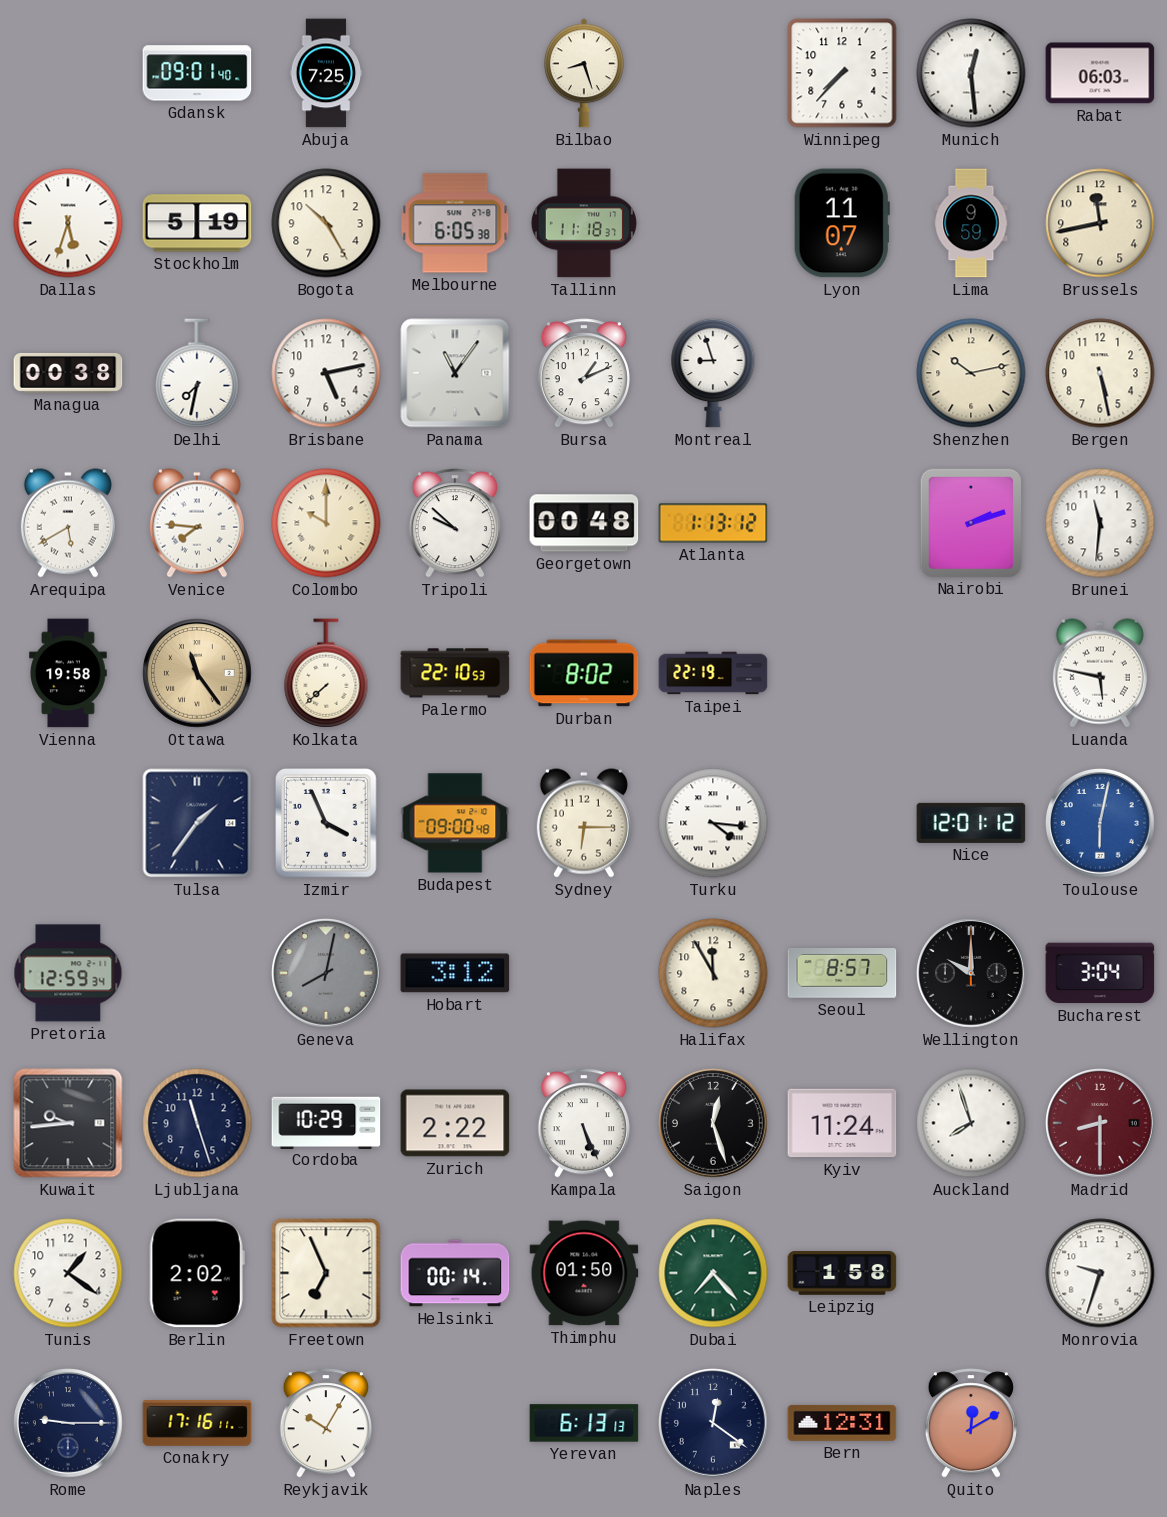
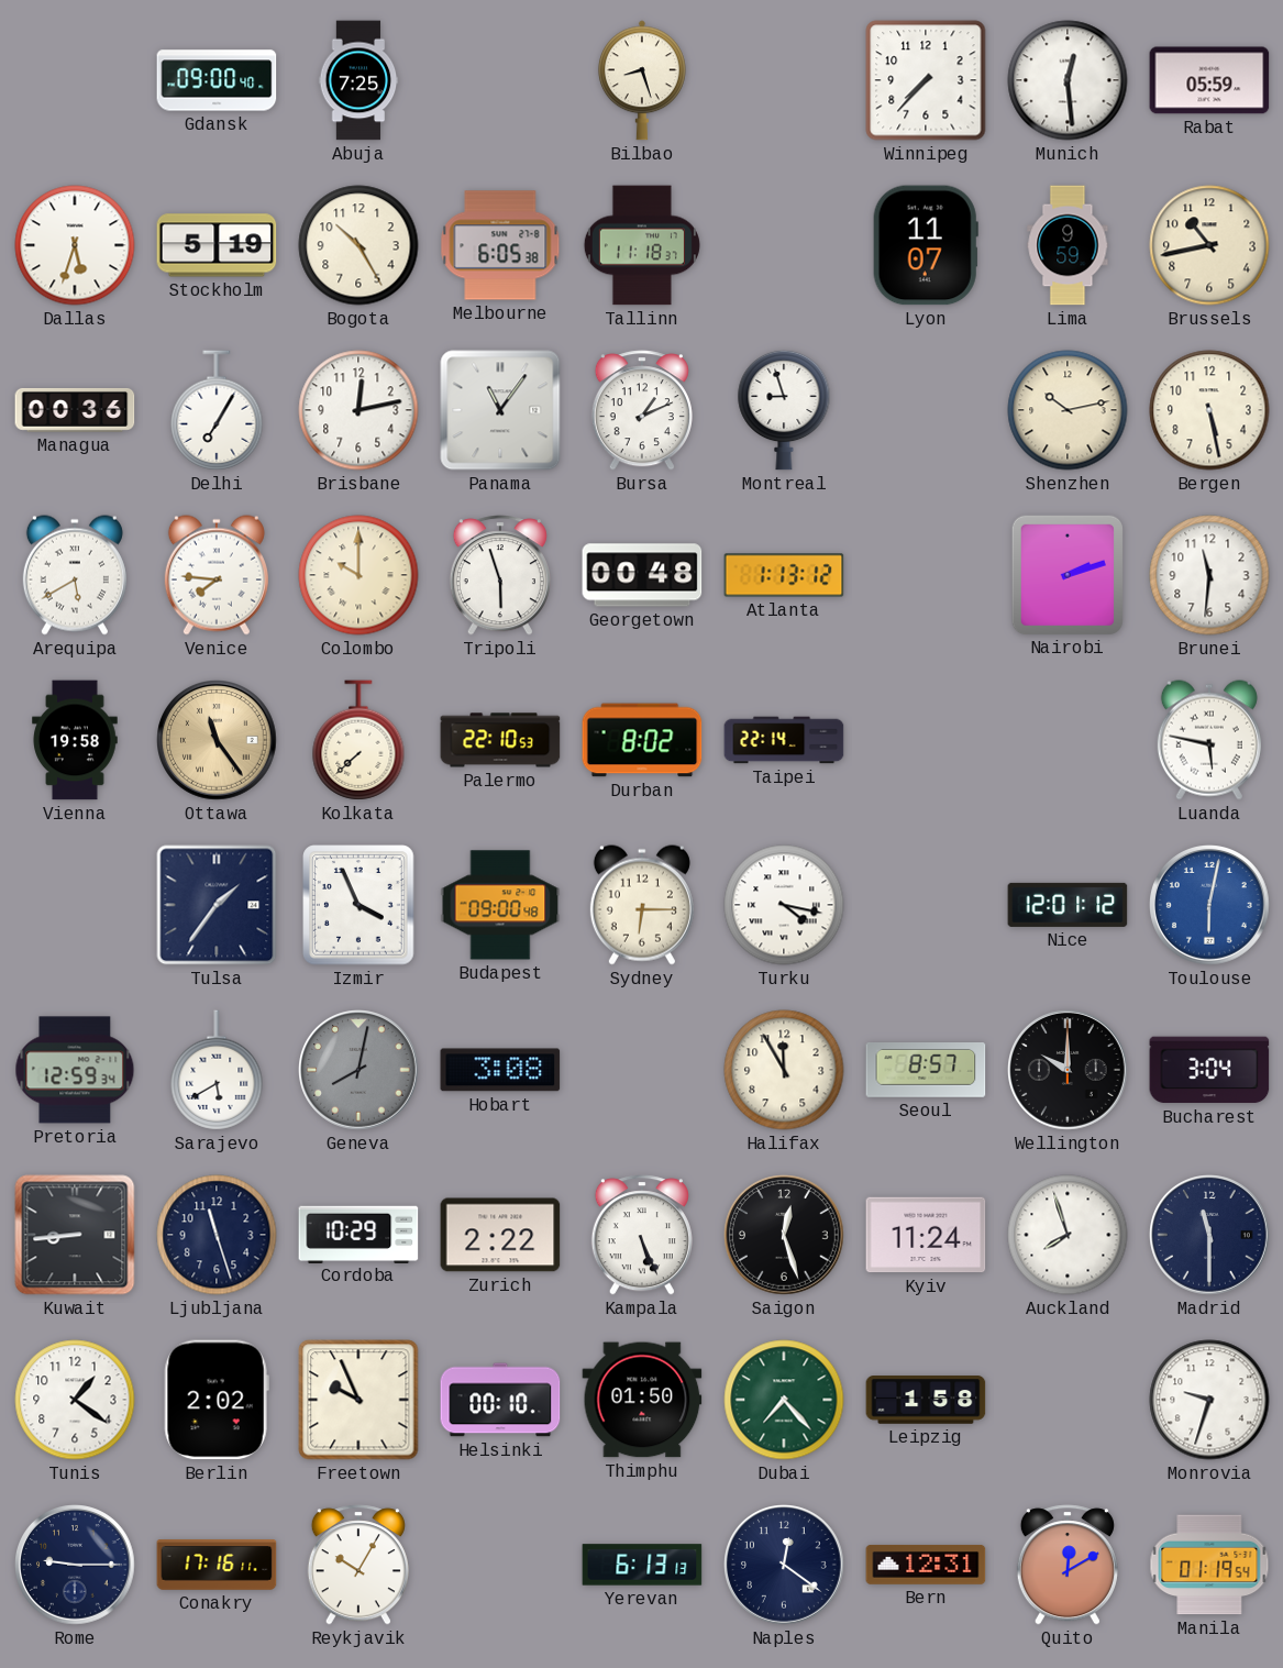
Gdansk: 09:01 -> 09:00
Rabat: 06:03 -> 05:59
Brussels: 11:43 -> 10:43
Managua: 00:38 -> 00:36
Delhi: 7:32 -> 7:05
Brisbane: 5:13 -> 12:13
Tripoli: 9:52 -> 5:57
Taipei: 22:19 -> 22:14
Turku: 4:16 -> 4:17
Sarajevo: none -> 5:40
Hobart: 3:12 -> 3:08
Kuwait: 9:44 -> 8:44
Madrid: 8:30 -> 11:30
Madrid dial: burgundy -> navy
Freetown: 6:56 -> 9:56
Helsinki: 00:14 -> 00:10
Manila: none -> 01:19
